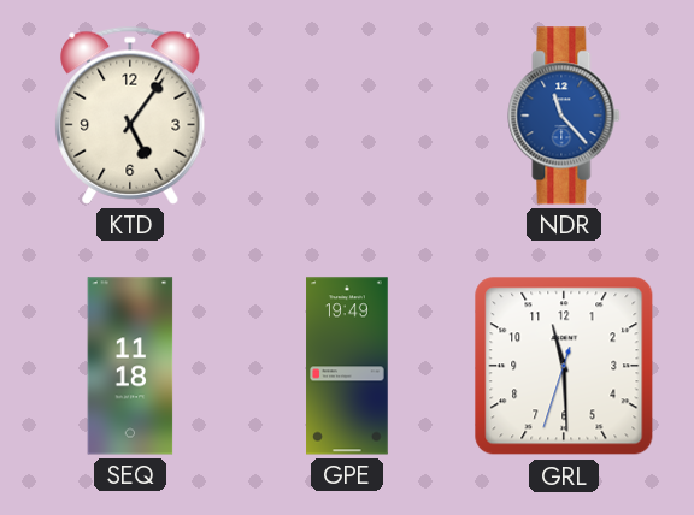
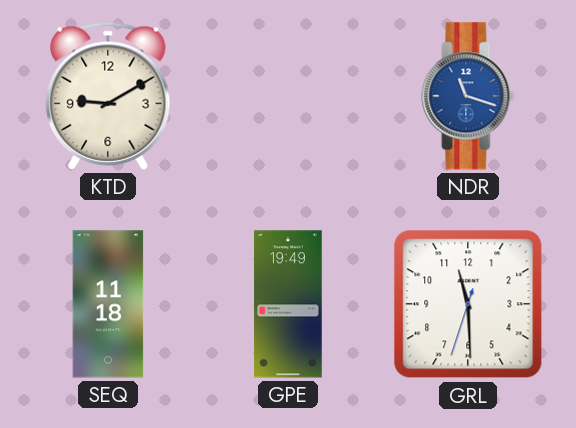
KTD: 5:06 -> 9:10
NDR: 11:23 -> 11:18
